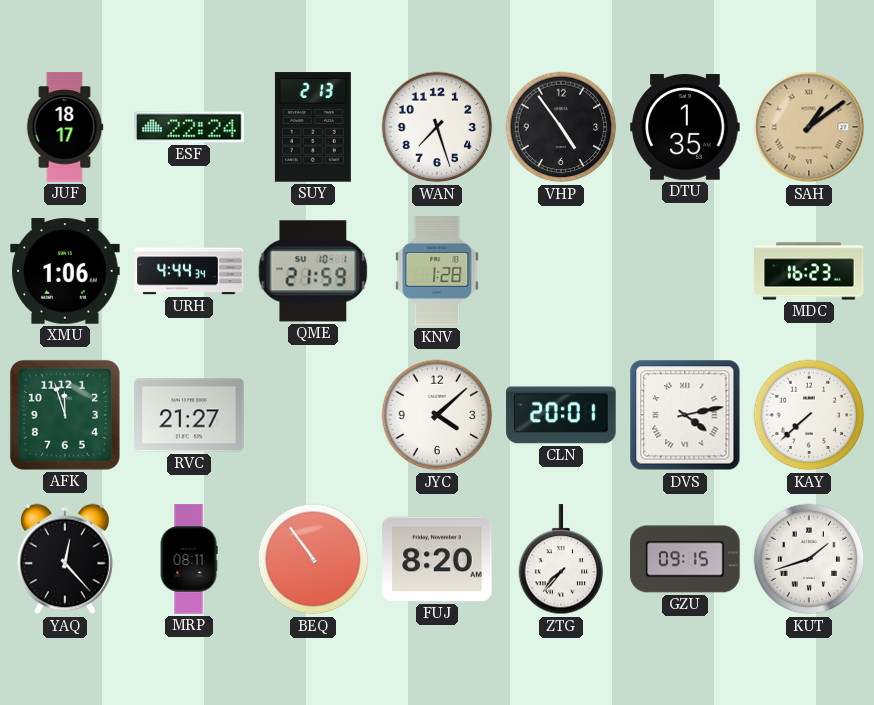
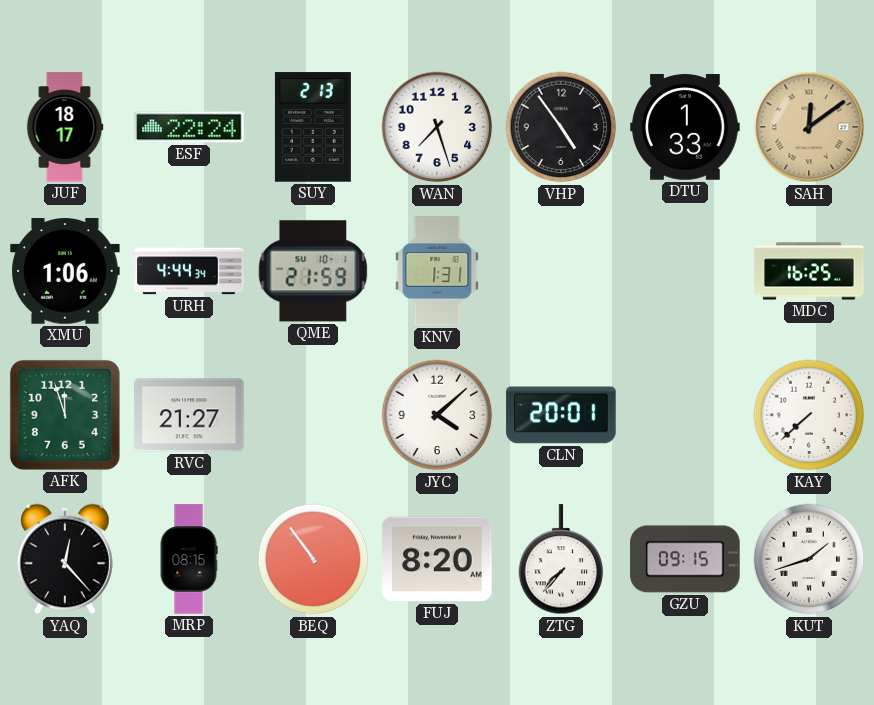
DTU: 1:35 -> 1:33
SAH: 1:09 -> 12:09
KNV: 1:28 -> 1:31
MDC: 16:23 -> 16:25
DVS: 4:13 -> none
MRP: 08:11 -> 08:15
